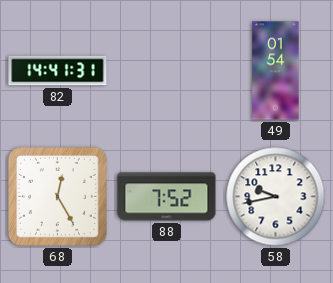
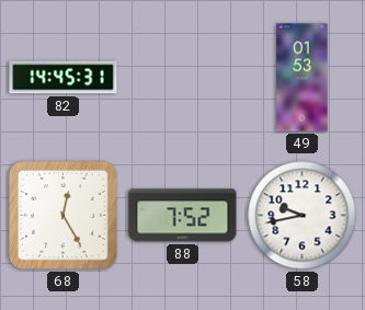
82: 14:41 -> 14:45
49: 01:54 -> 01:53
